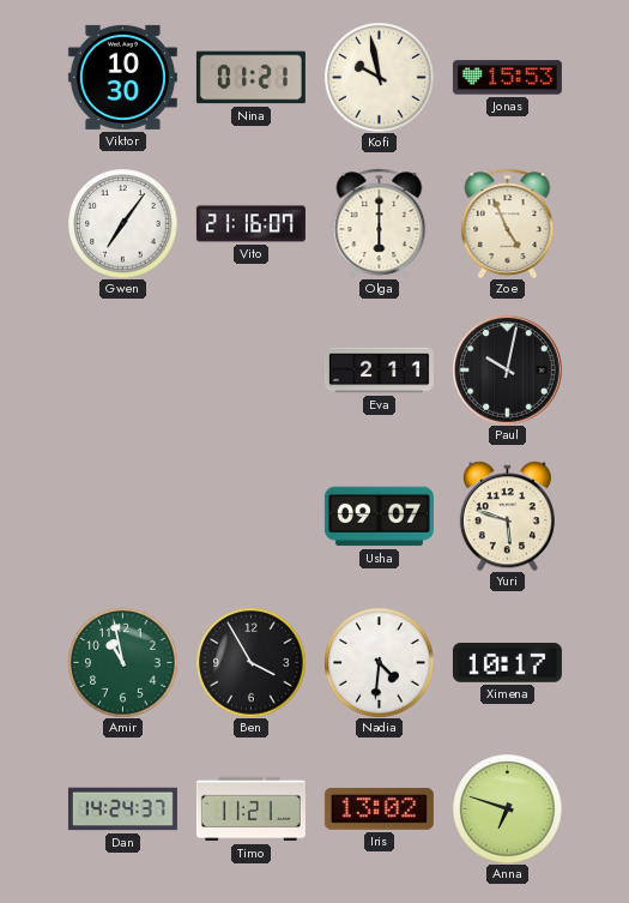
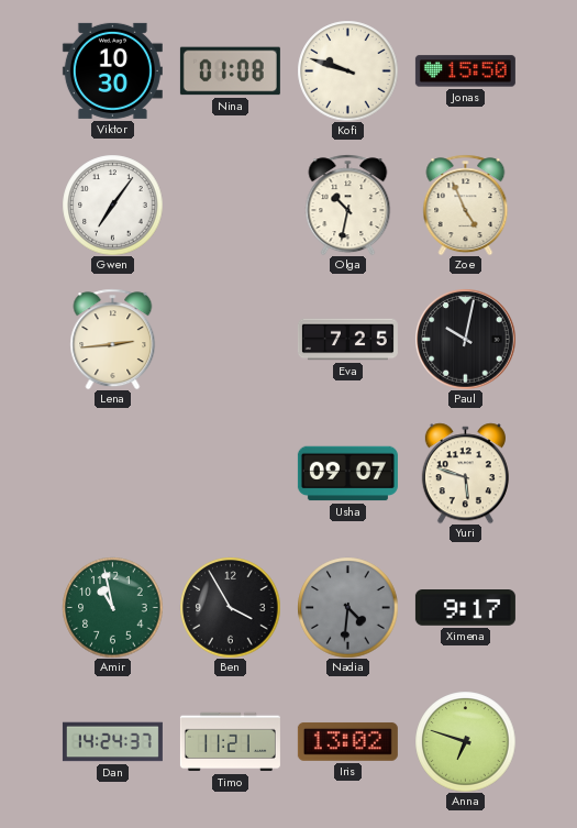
Nina: 01:21 -> 01:08
Kofi: 9:58 -> 9:48
Jonas: 15:53 -> 15:50
Vito: 21:16 -> none
Olga: 6:00 -> 10:32
Lena: none -> 2:44
Eva: 2:11 -> 7:25
Nadia dial: white -> grey
Ximena: 10:17 -> 9:17
